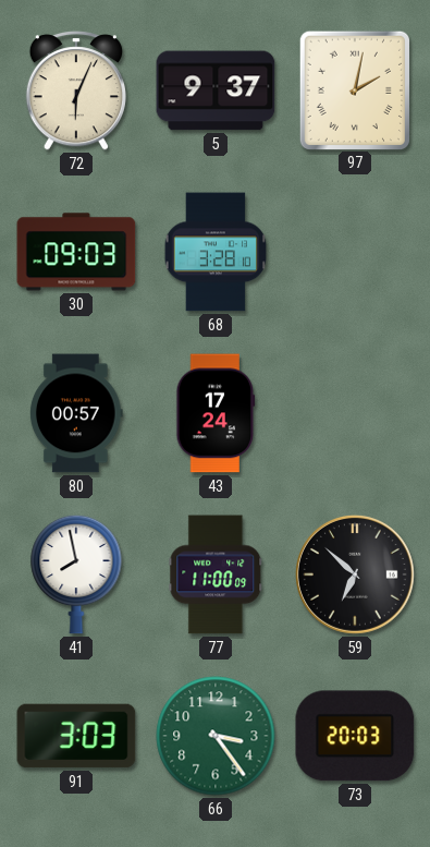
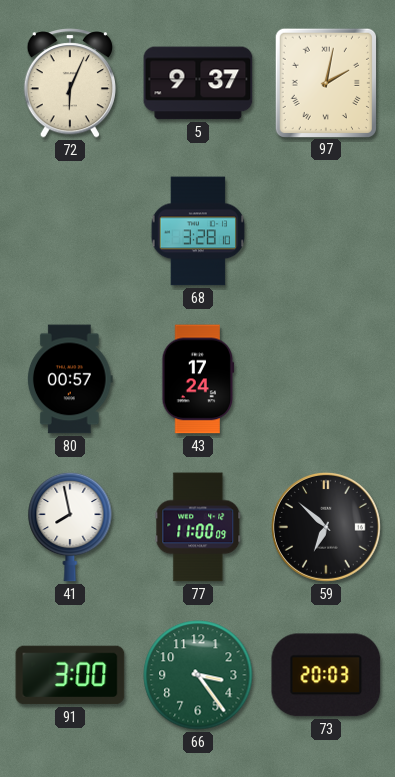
30: 09:03 -> none
91: 3:03 -> 3:00
